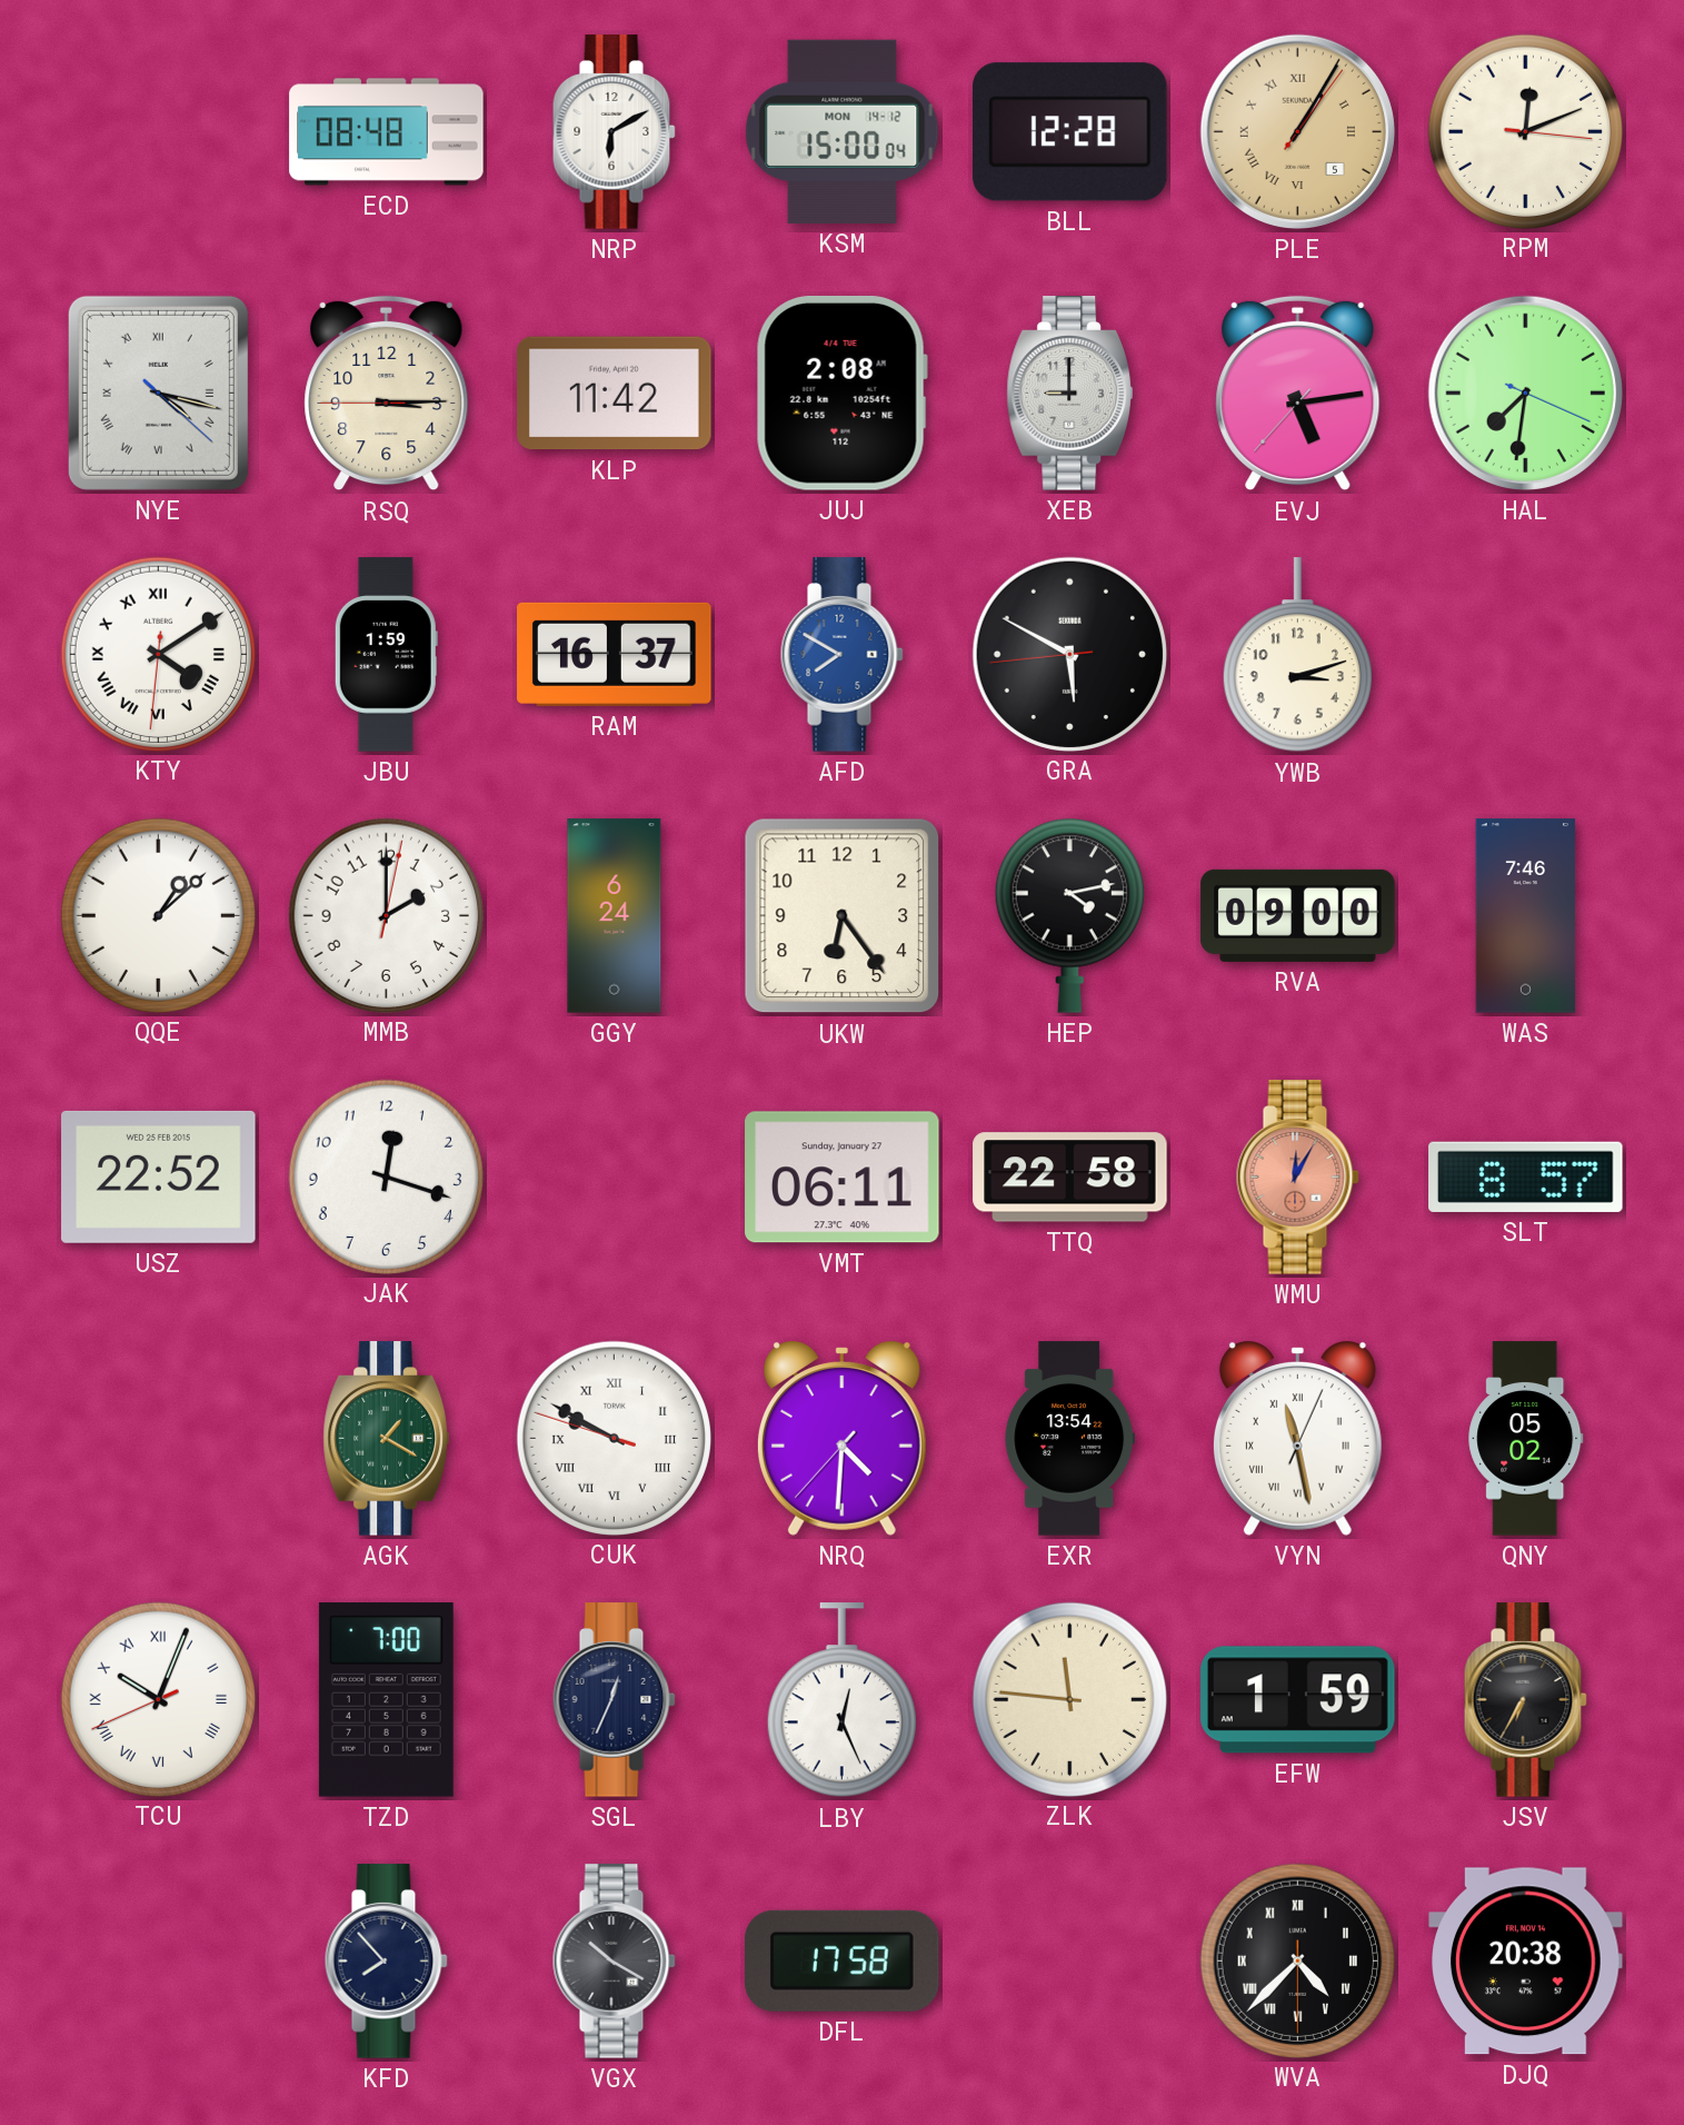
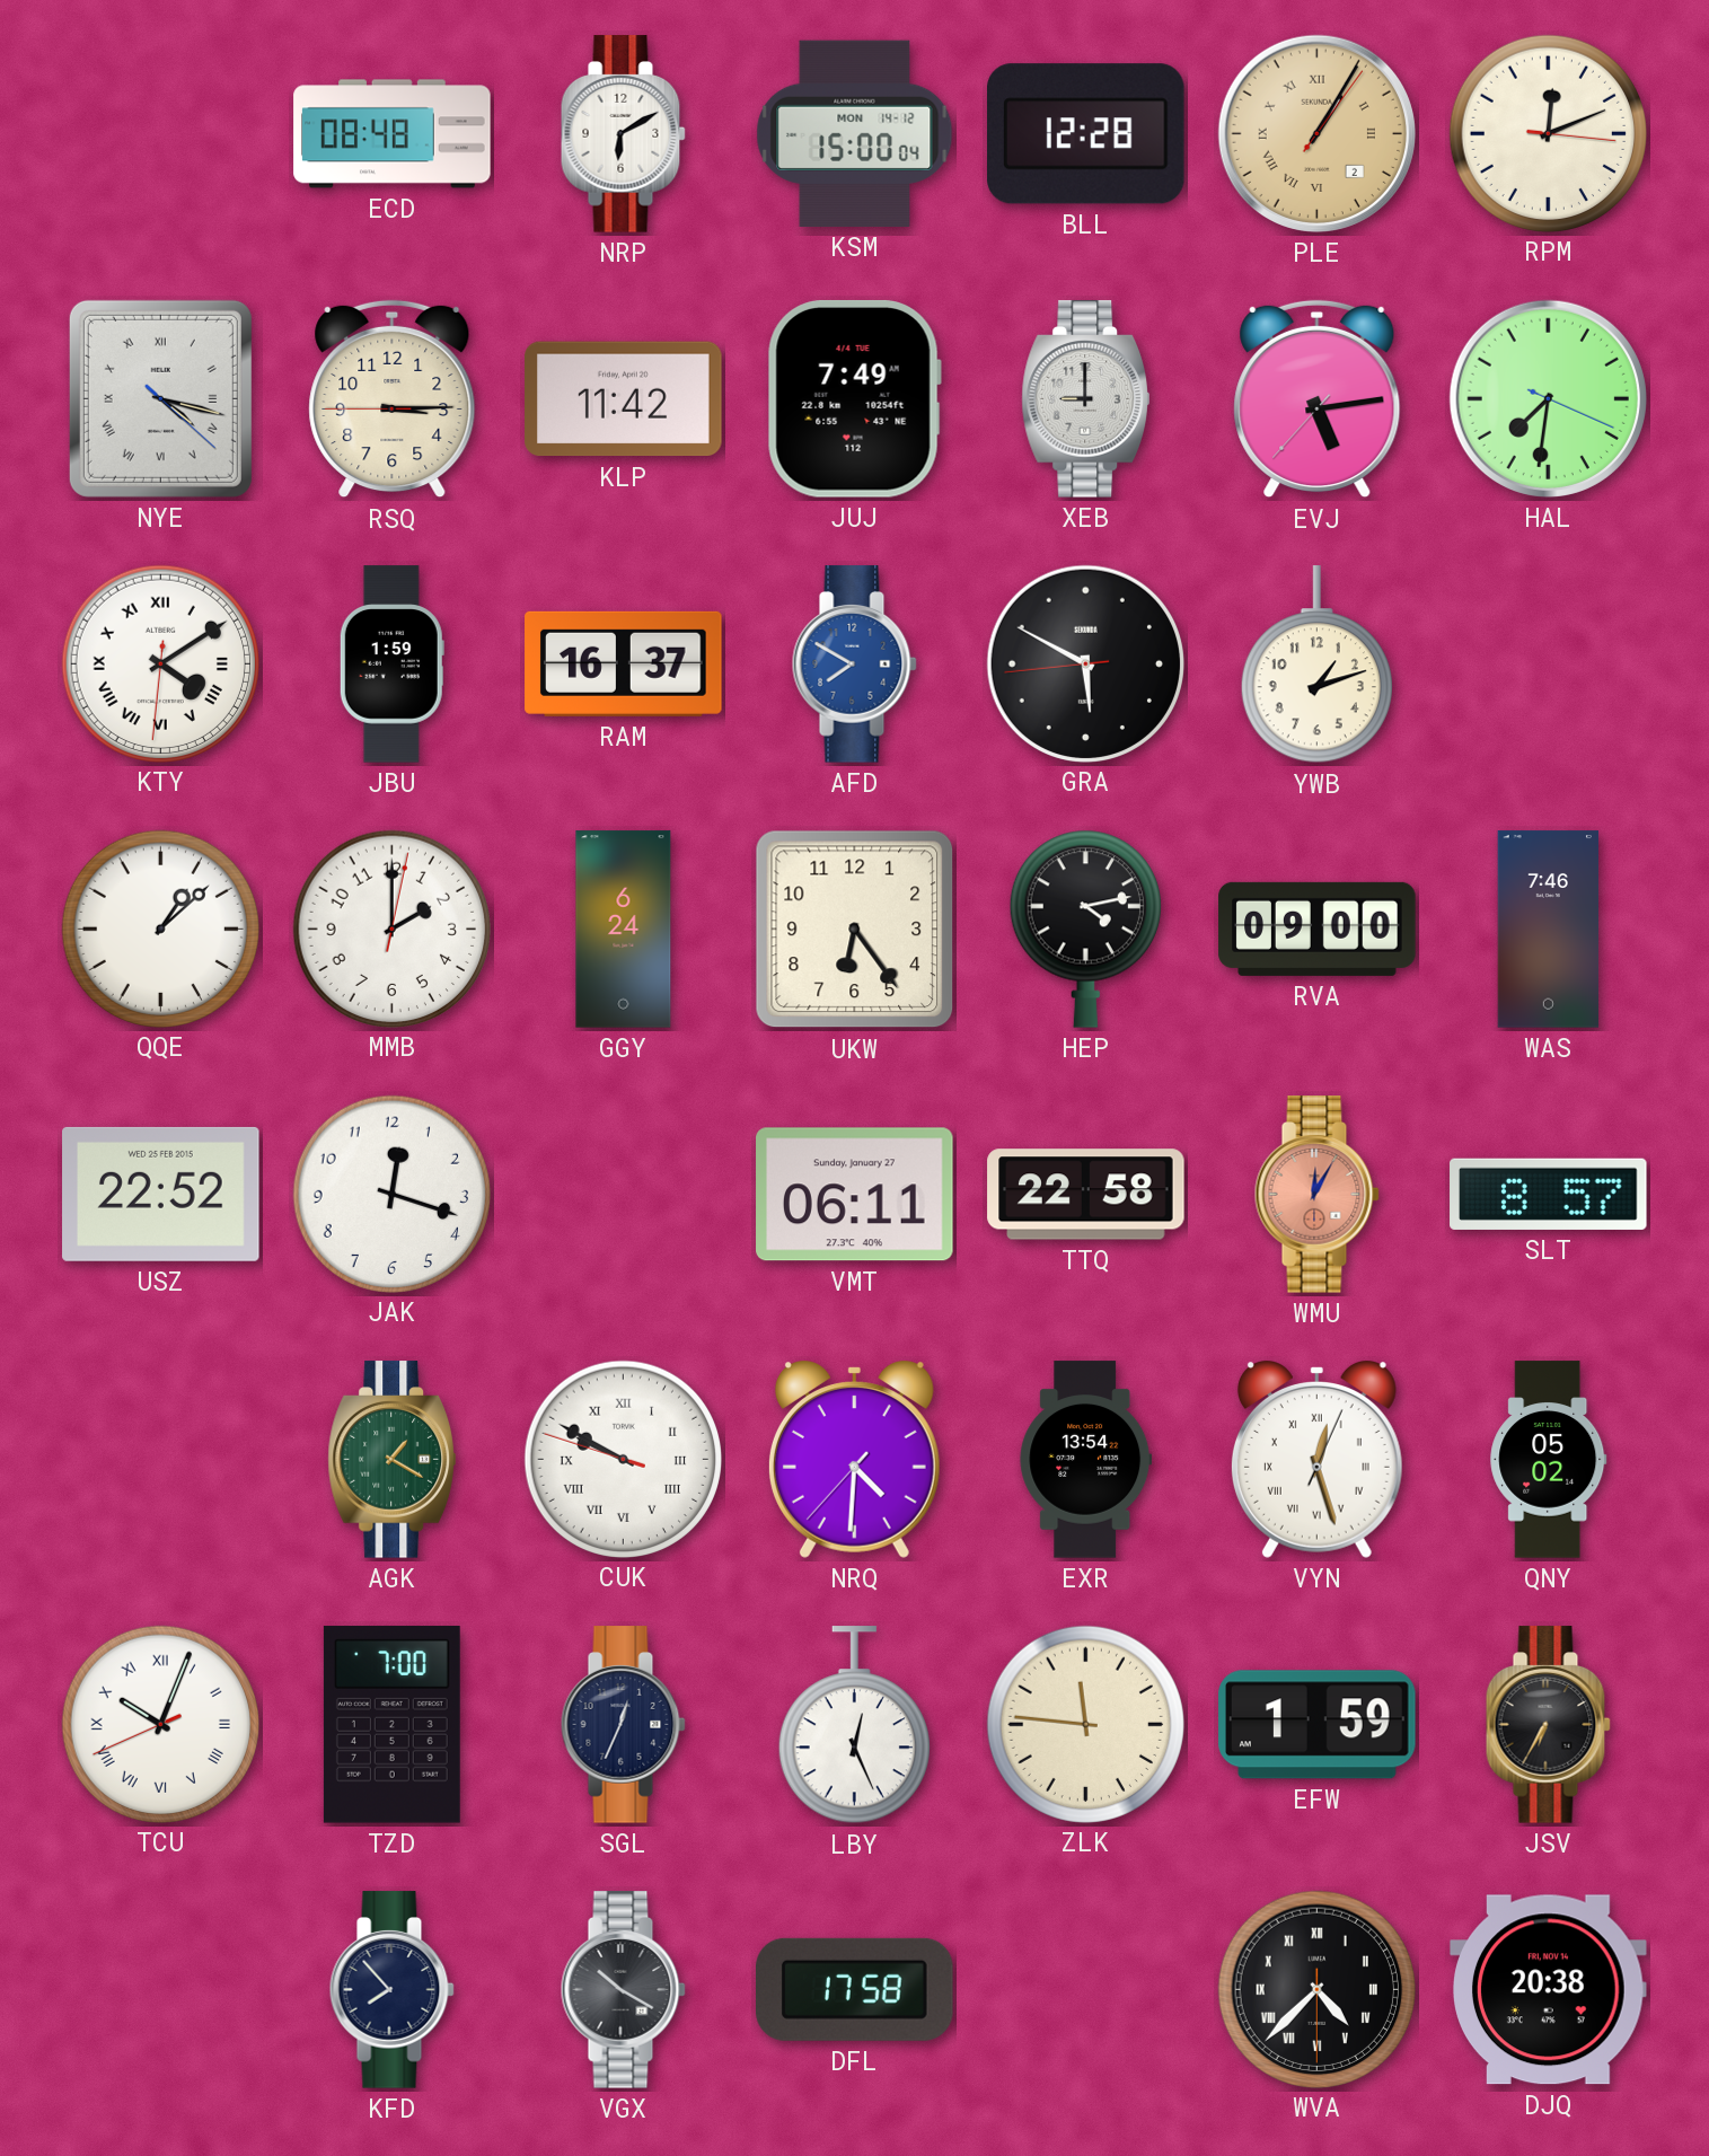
PLE date: 5 -> 2
JUJ: 2:08 -> 7:49
YWB: 3:12 -> 1:12
VYN: 11:28 -> 12:27
